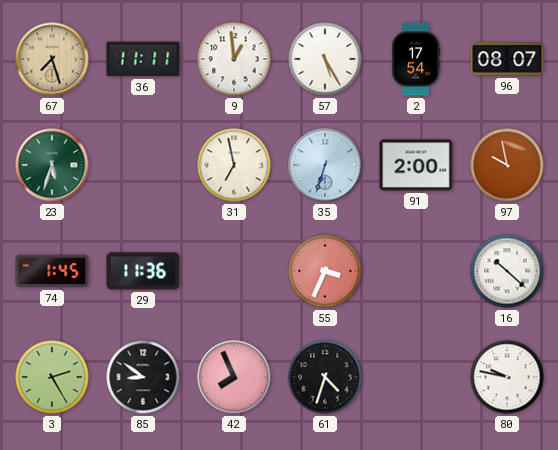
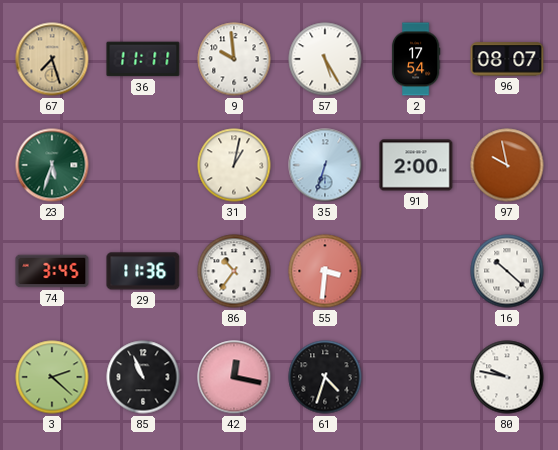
9: 12:59 -> 9:59
31: 6:58 -> 1:02
74: 1:45 -> 3:45
86: none -> 10:36
55: 3:34 -> 3:31
3: 2:25 -> 2:22
85: 8:51 -> 10:56
42: 7:56 -> 12:17
